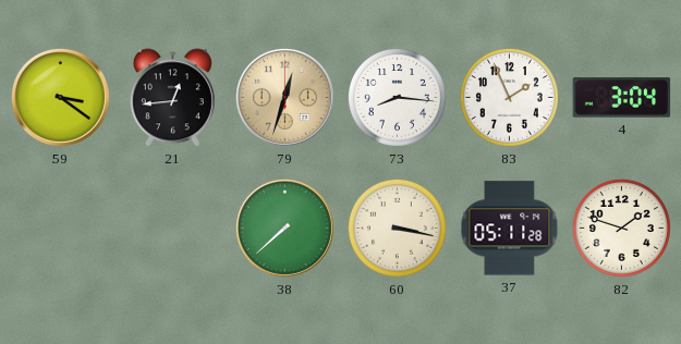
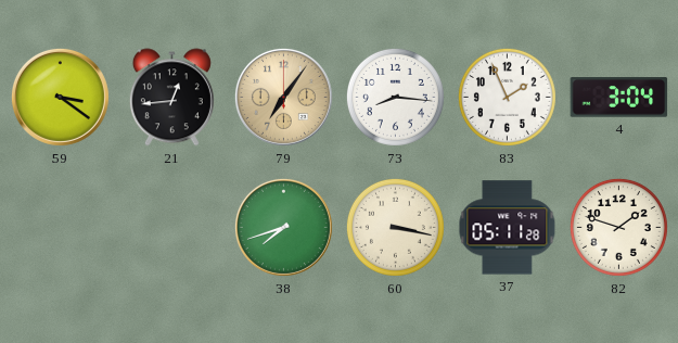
79: 12:33 -> 7:06
38: 7:38 -> 7:42
